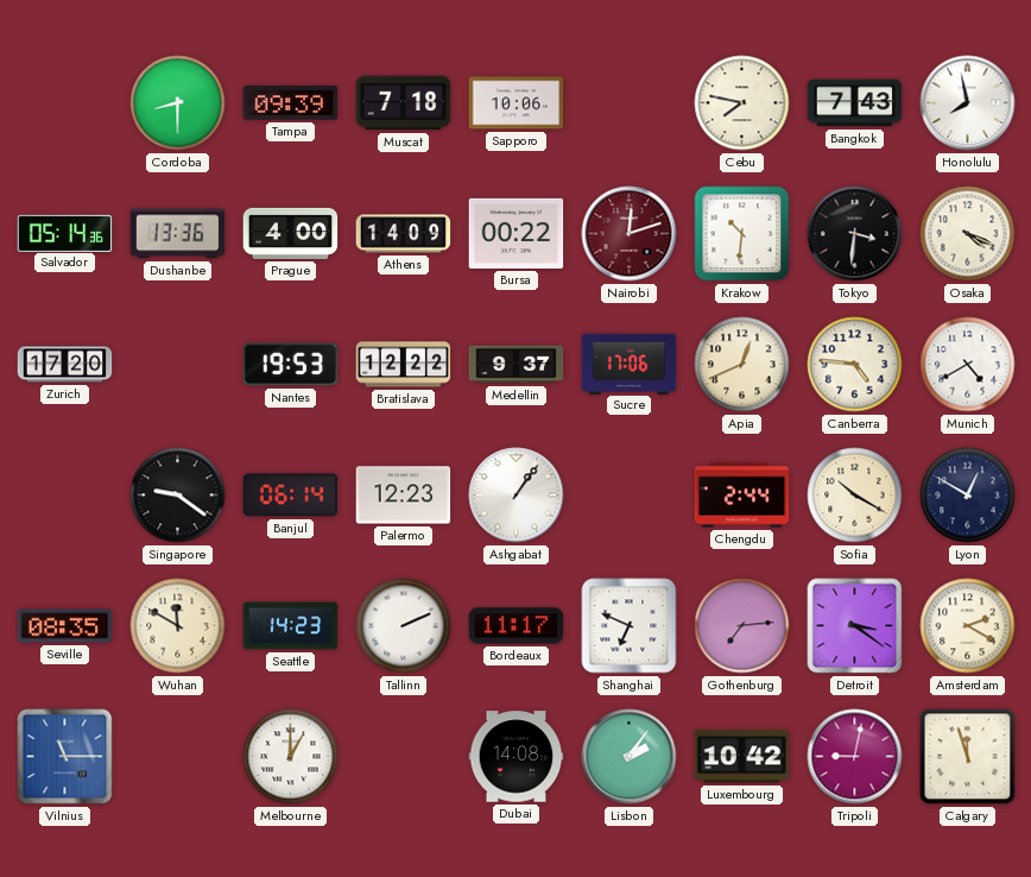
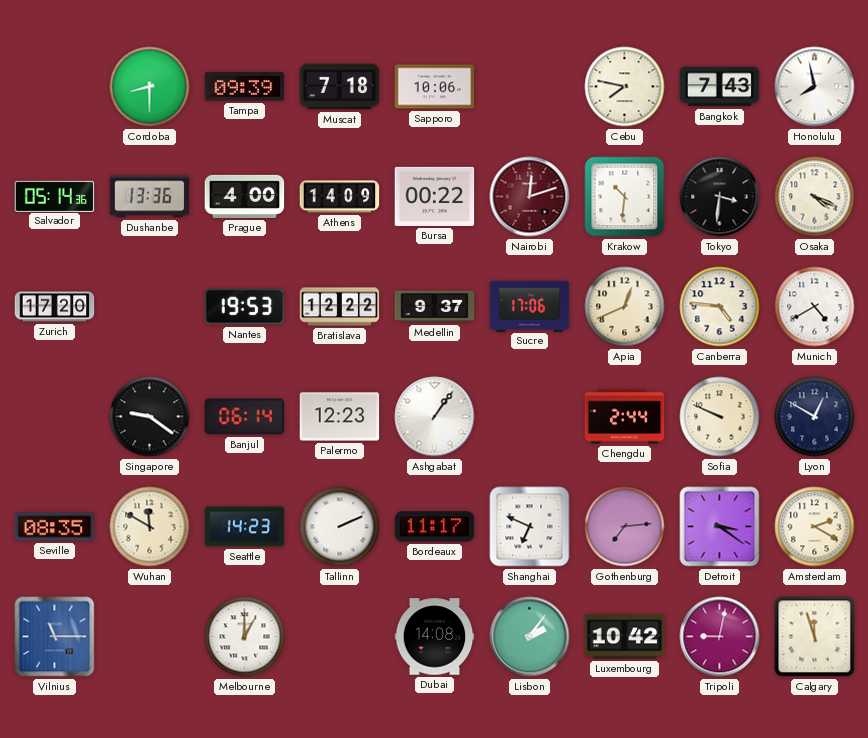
Sofia: 10:20 -> 9:49
